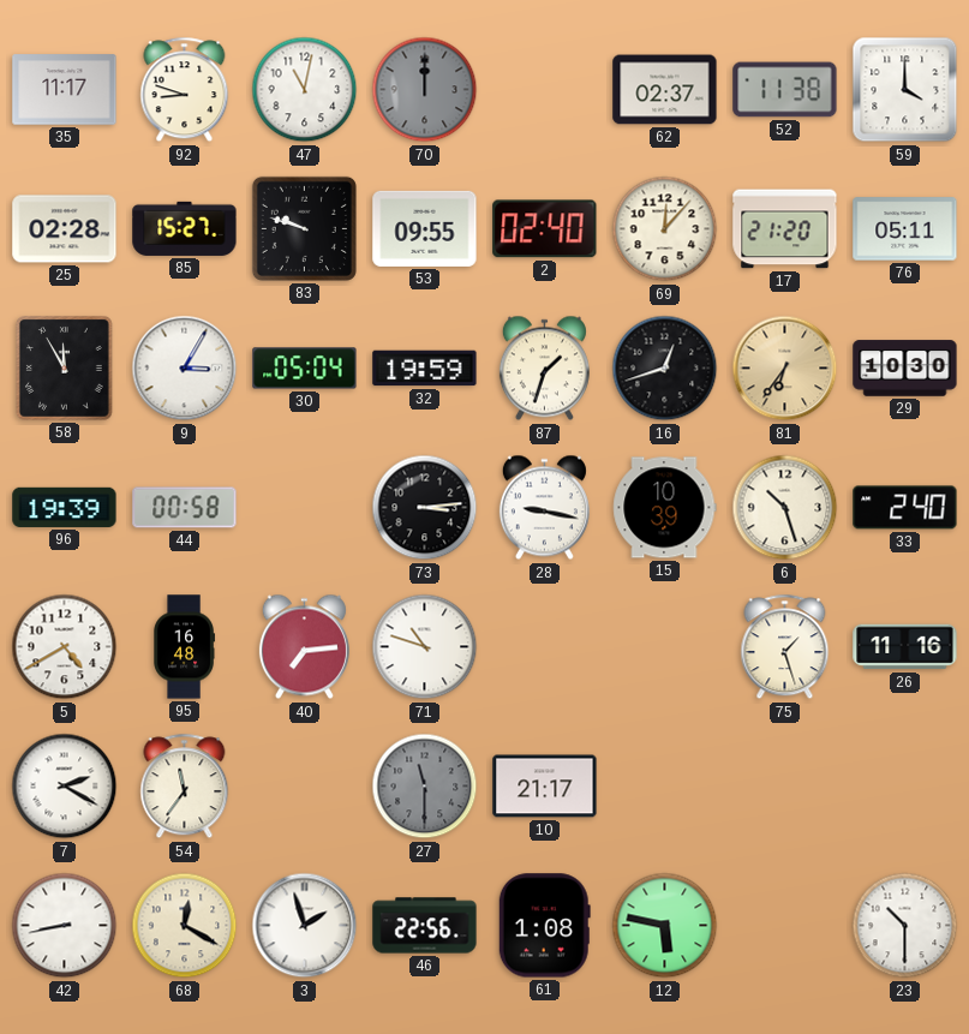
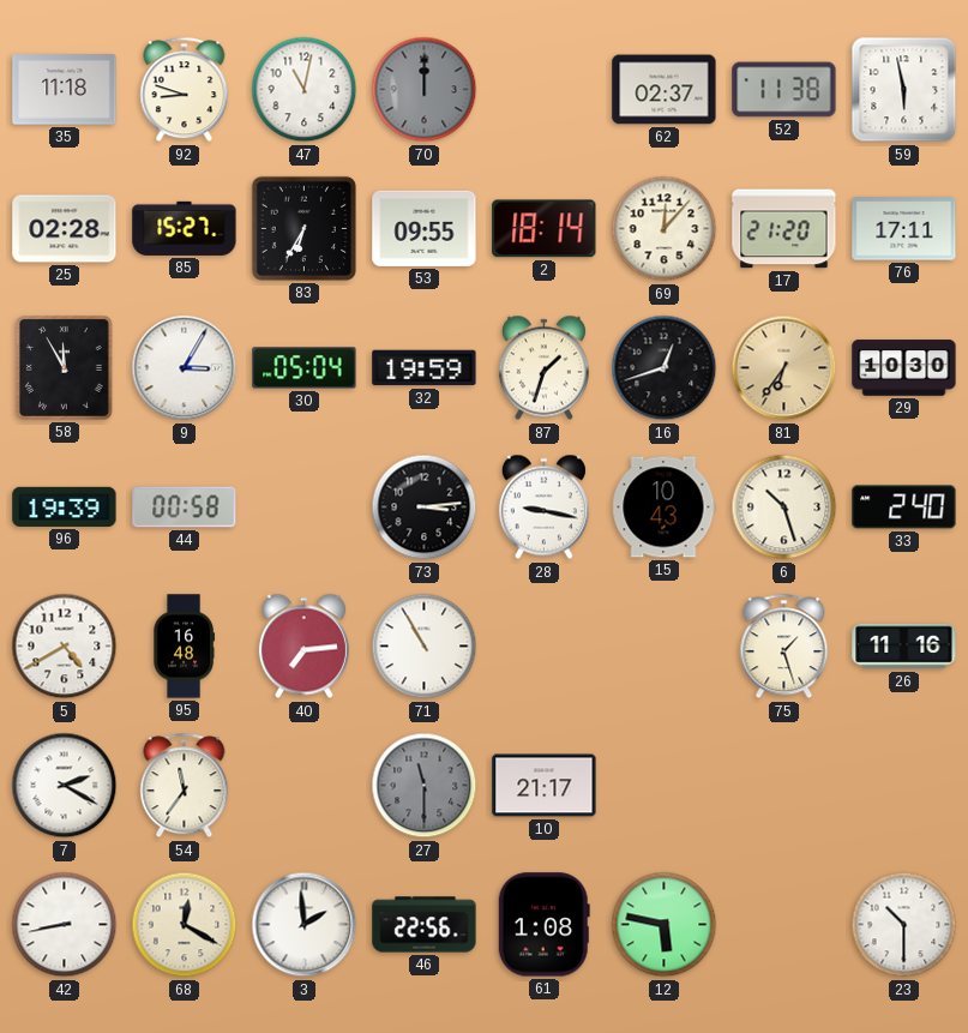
35: 11:17 -> 11:18
59: 4:00 -> 5:58
83: 9:48 -> 6:35
2: 02:40 -> 18:14
76: 05:11 -> 17:11
15: 10:39 -> 10:43
71: 10:48 -> 10:55
3: 1:57 -> 1:59
